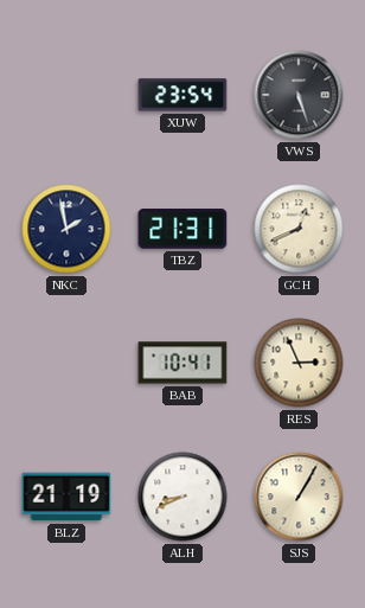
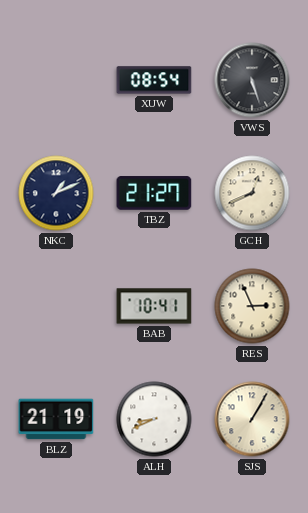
XUW: 23:54 -> 08:54
NKC: 1:58 -> 1:11
TBZ: 21:31 -> 21:27
